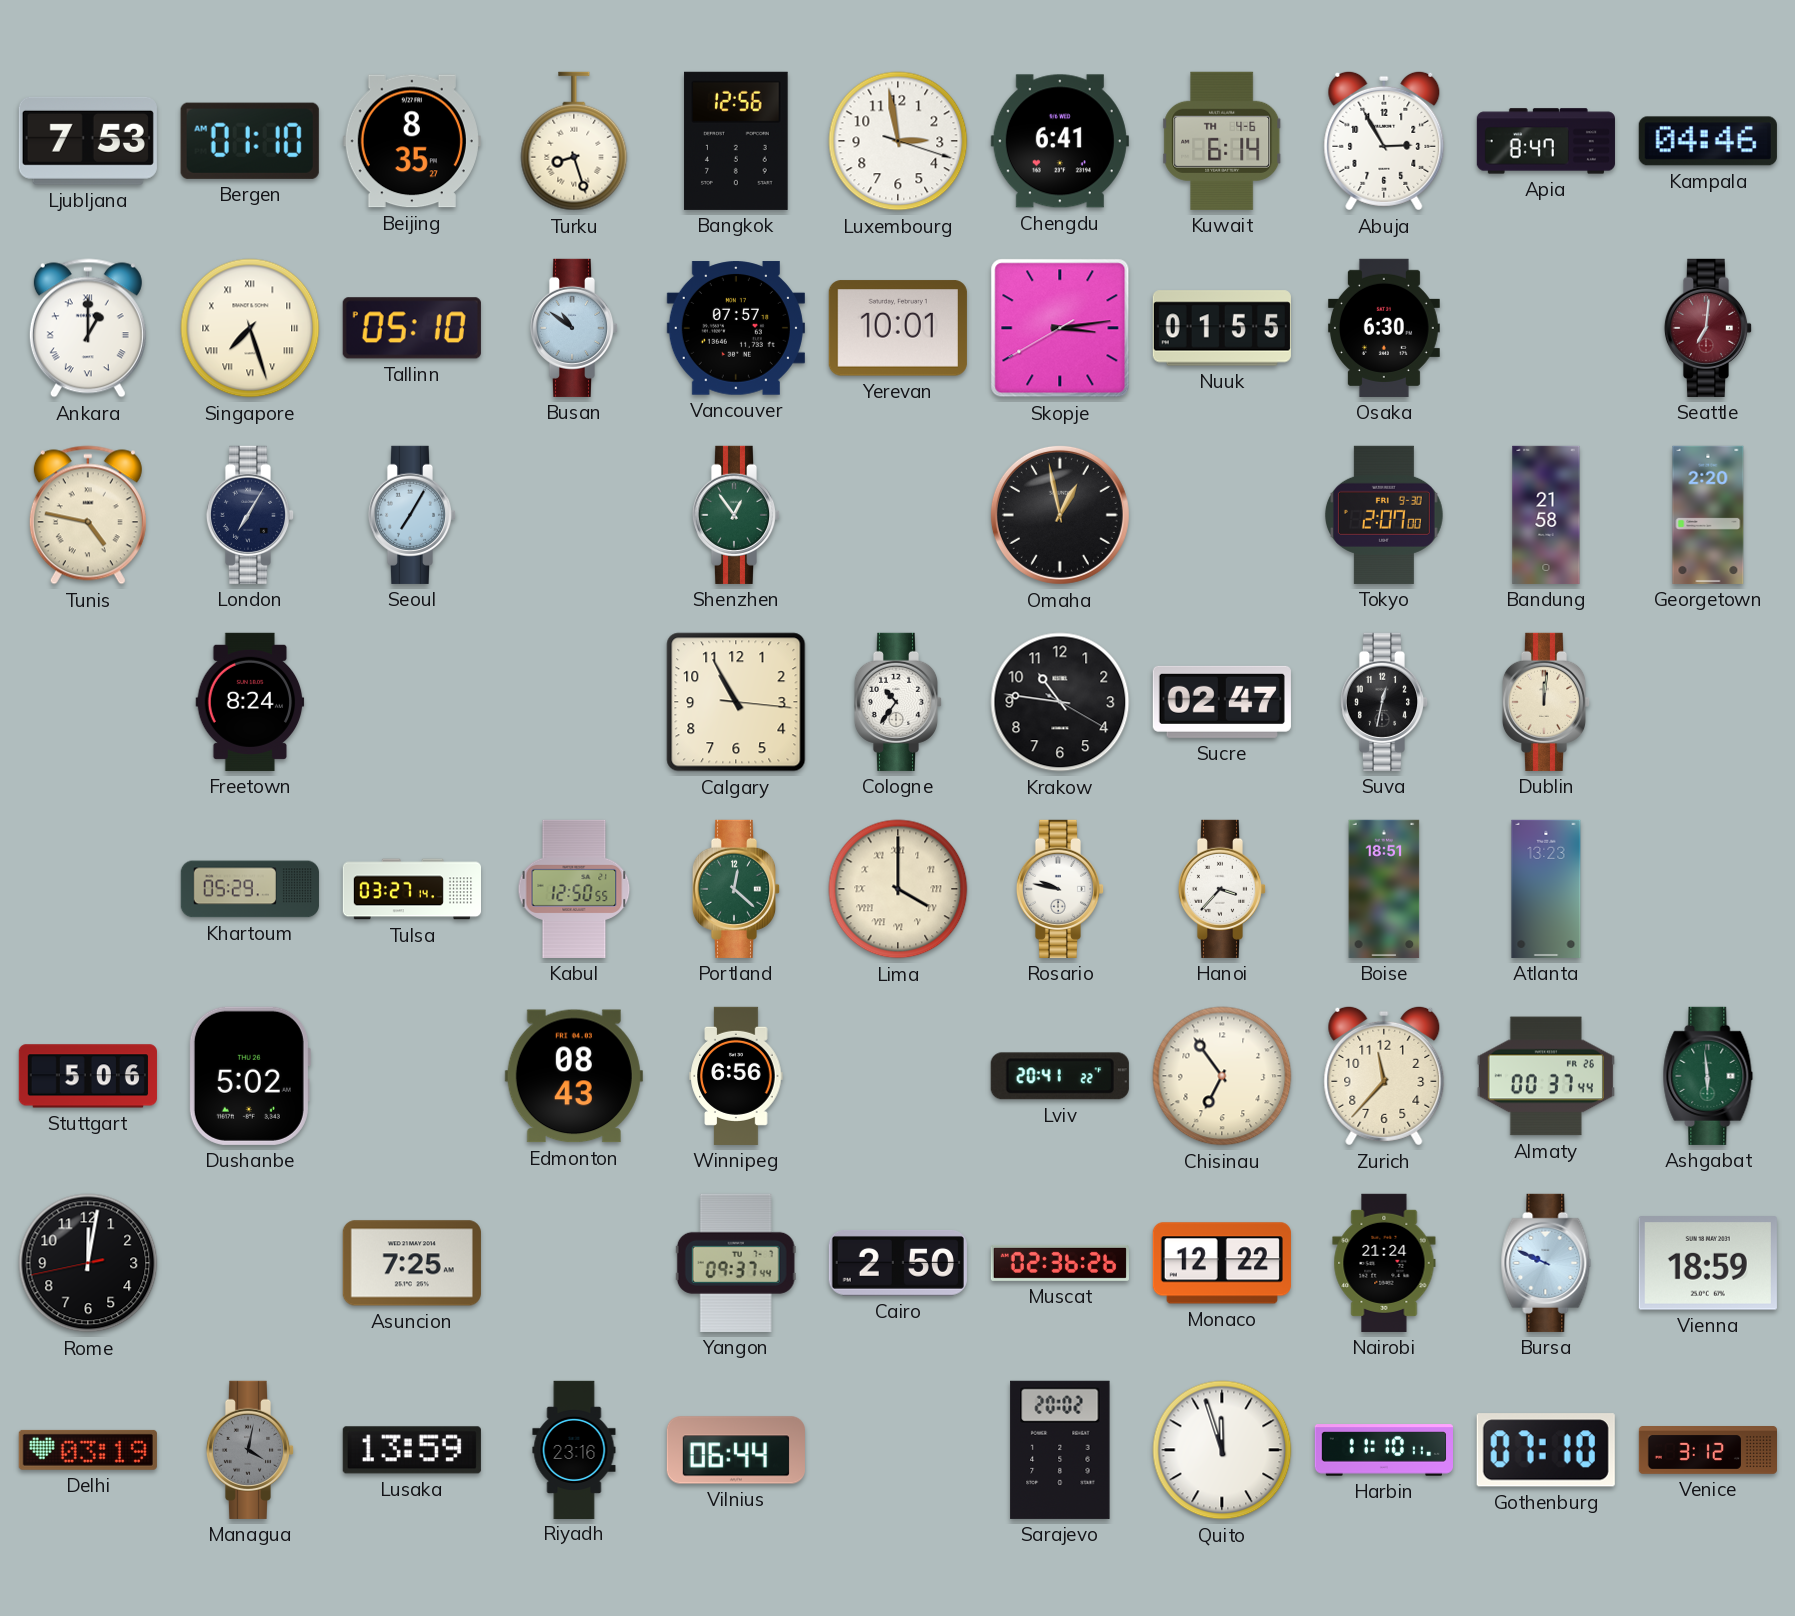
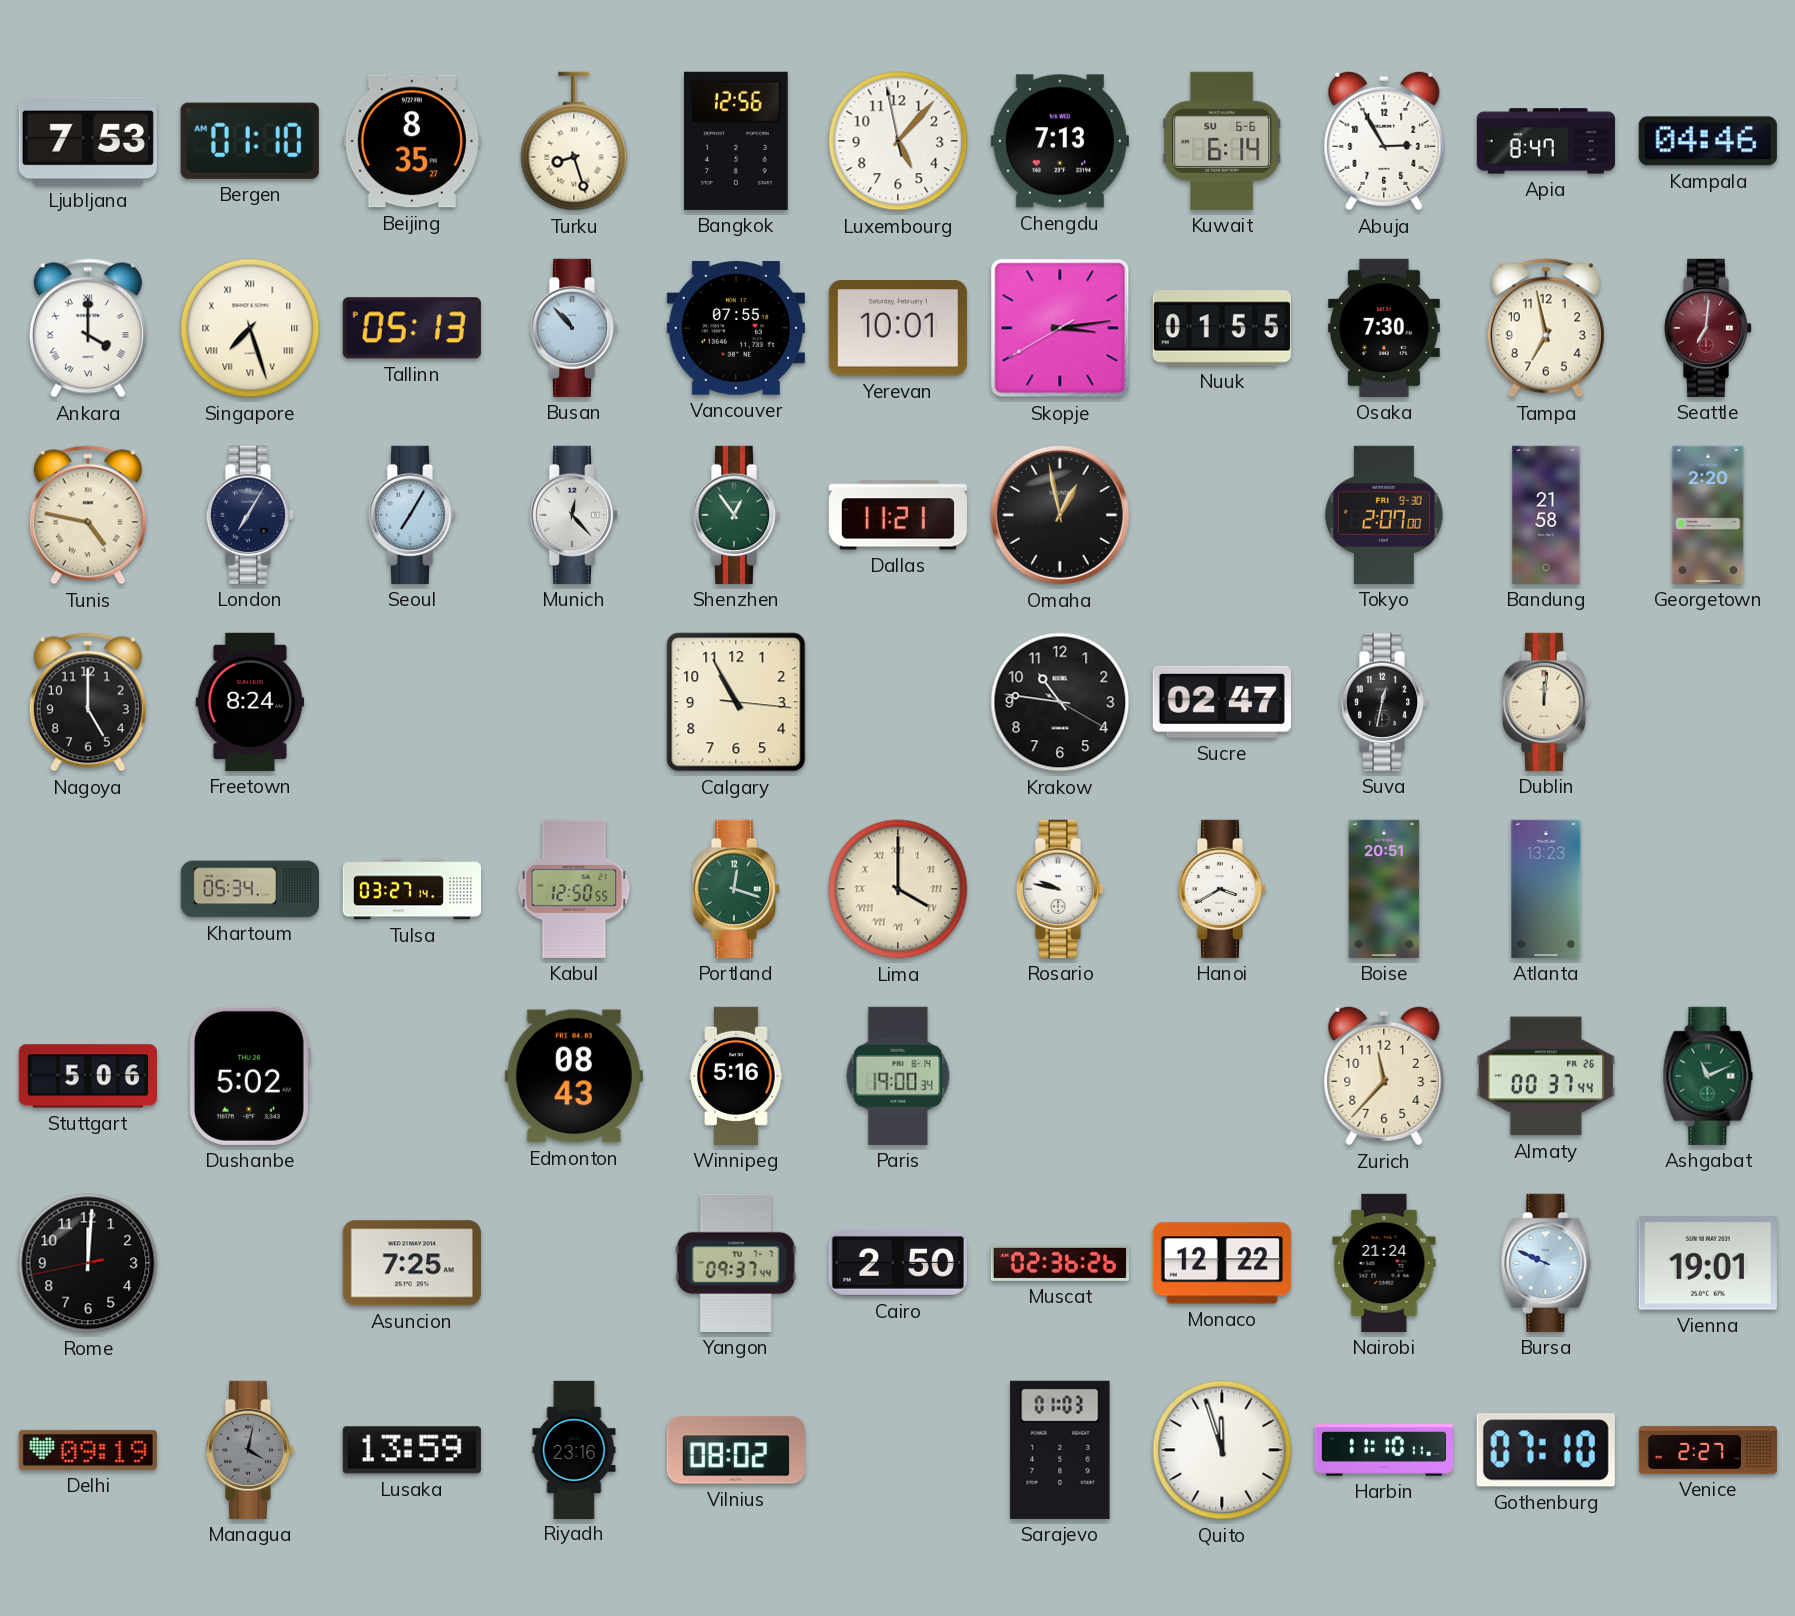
Luxembourg: 2:58 -> 5:06
Chengdu: 6:41 -> 7:13
Kuwait date: TH 4-6 -> SU 6-6
Ankara: 1:00 -> 4:00
Tallinn: 05:10 -> 05:13
Busan: 10:51 -> 10:53
Vancouver: 07:57 -> 07:55
Osaka: 6:30 -> 7:30
Tampa: none -> 6:58
Munich: none -> 12:23
Dallas: none -> 11:21
Nagoya: none -> 5:00
Cologne: 10:36 -> none
Khartoum: 05:29 -> 05:34
Portland: 12:22 -> 12:18
Hanoi: 3:37 -> 3:40
Boise: 18:51 -> 20:51
Winnipeg: 6:56 -> 5:16
Paris: none -> 19:00
Lviv: 20:41 -> none
Chisinau: 6:54 -> none
Ashgabat: 5:59 -> 11:11
Rome: 12:01 -> 12:00
Vienna: 18:59 -> 19:01
Delhi: 03:19 -> 09:19
Vilnius: 06:44 -> 08:02
Sarajevo: 20:02 -> 01:03
Venice: 3:12 -> 2:27
